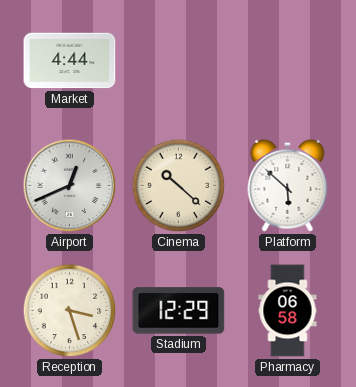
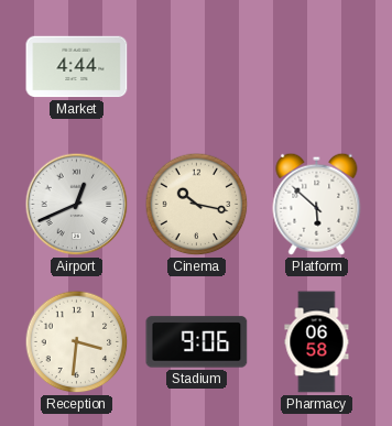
Cinema: 10:22 -> 10:17
Reception: 3:27 -> 3:31
Stadium: 12:29 -> 9:06
